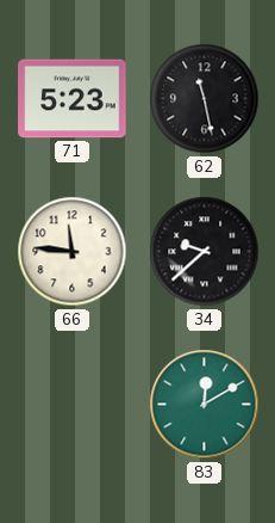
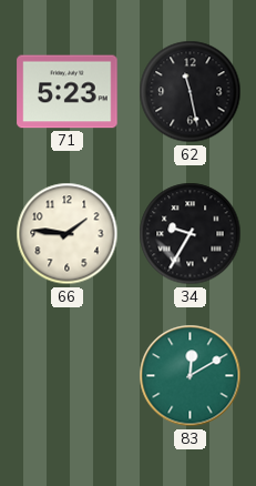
66: 11:46 -> 1:46
34: 9:38 -> 9:35
